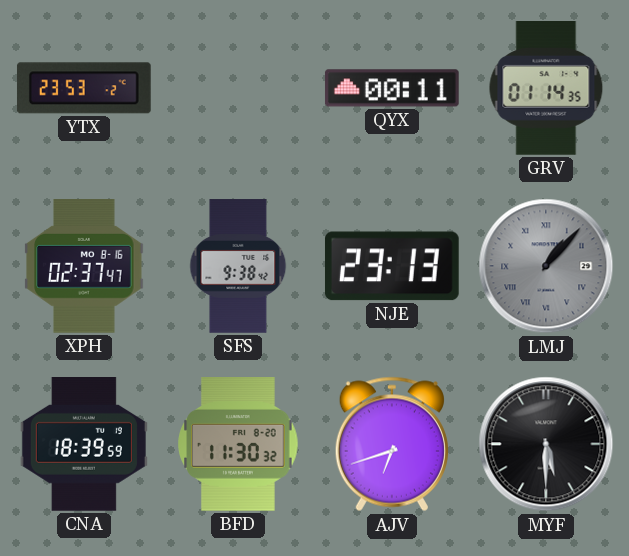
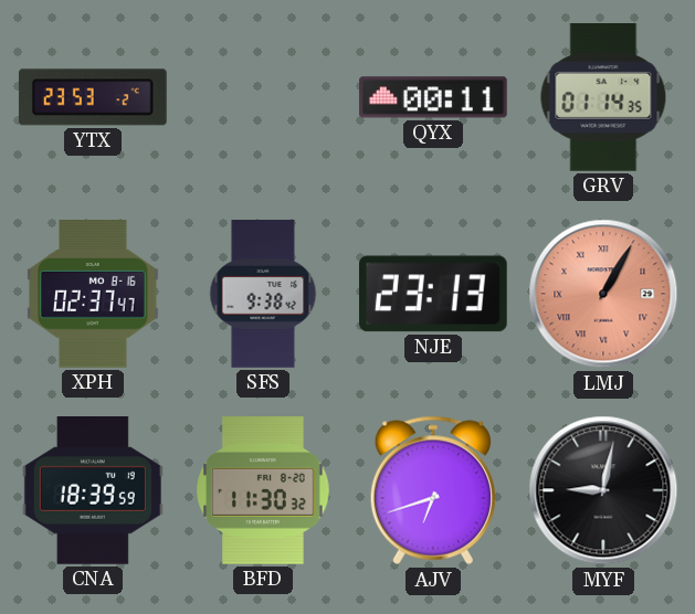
LMJ: 1:07 -> 1:05
LMJ dial: grey -> salmon
MYF: 5:30 -> 9:02
